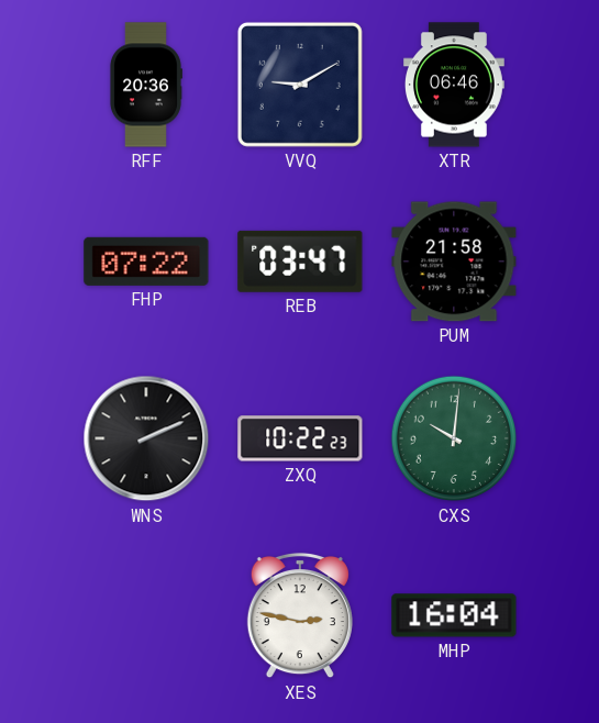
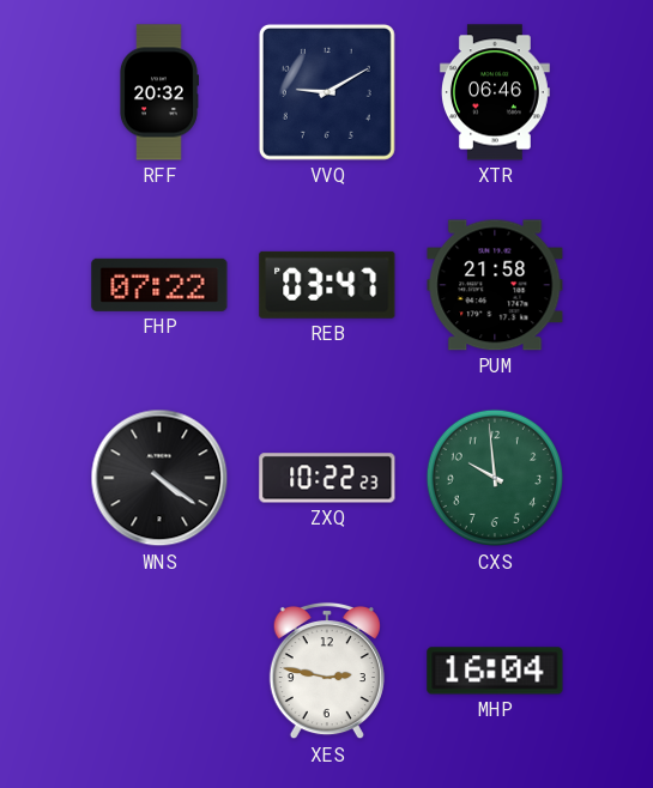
RFF: 20:36 -> 20:32
WNS: 2:11 -> 4:21
CXS: 10:01 -> 9:59
